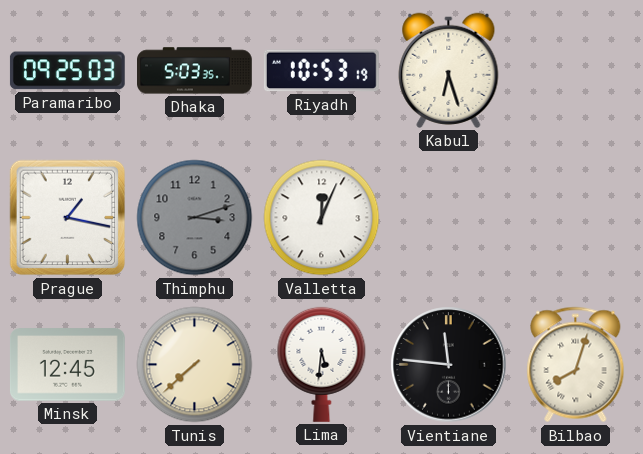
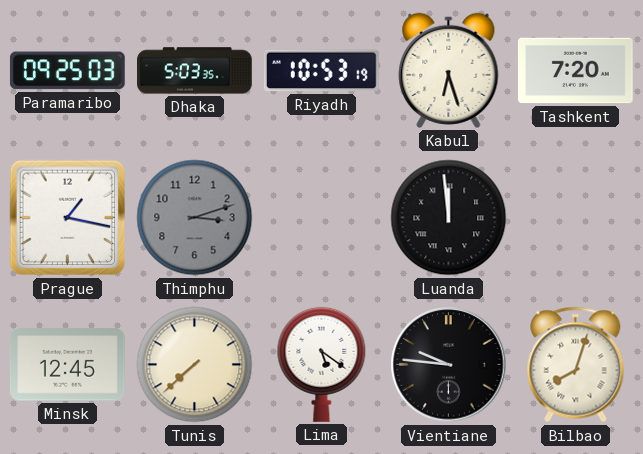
Tashkent: none -> 7:20
Valletta: 12:04 -> none
Luanda: none -> 11:59
Lima: 5:31 -> 5:21
Vientiane: 11:46 -> 9:46
